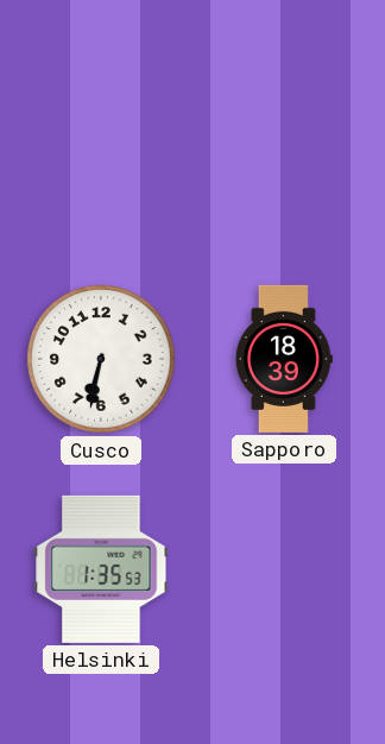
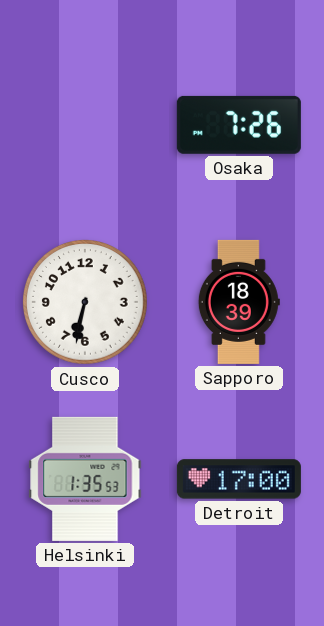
Osaka: none -> 7:26
Detroit: none -> 17:00
